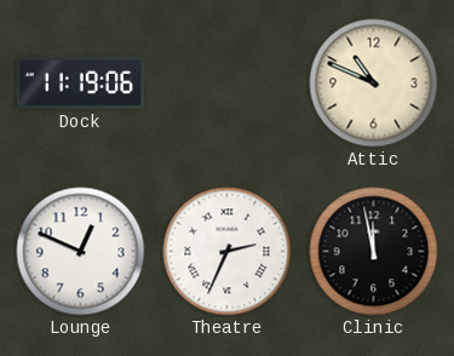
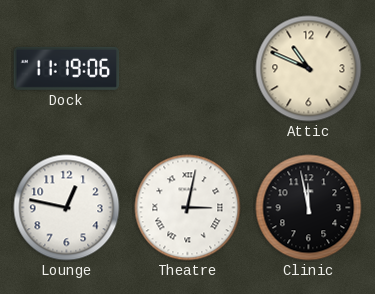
Lounge: 12:49 -> 12:47
Theatre: 2:34 -> 3:02
